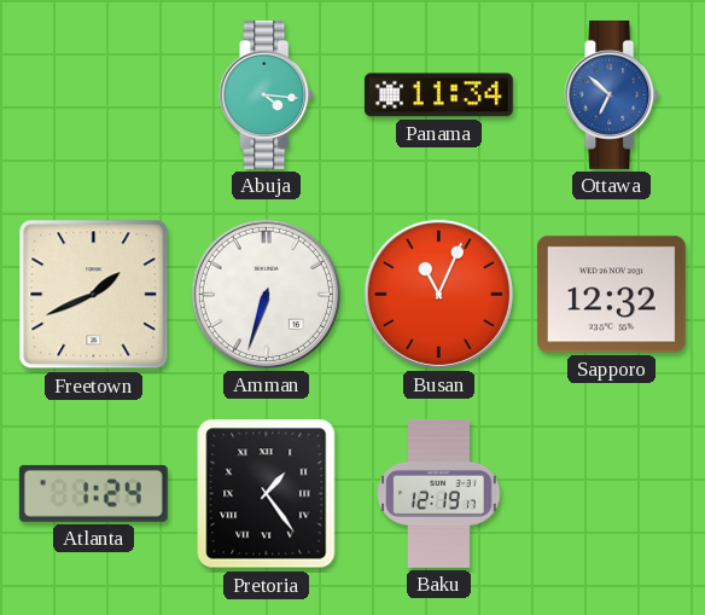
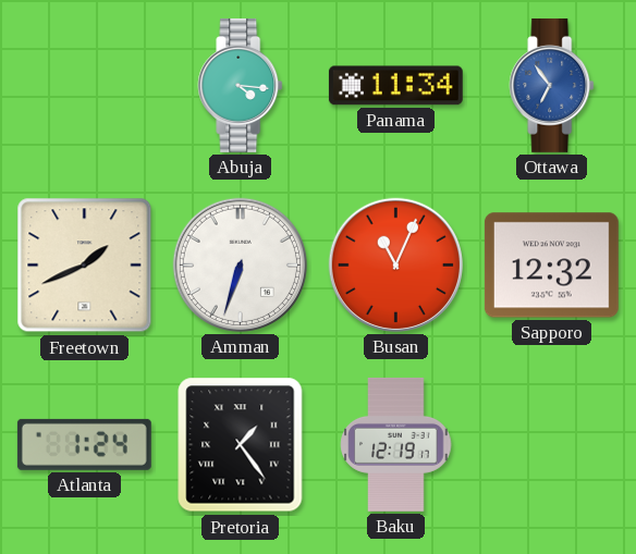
Ottawa: 6:52 -> 6:54
